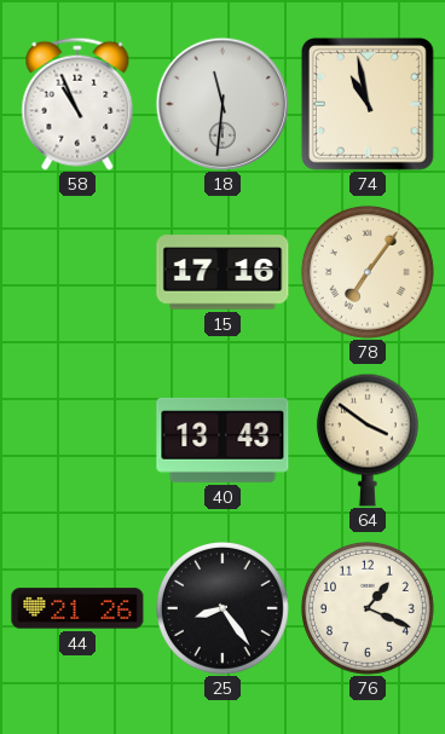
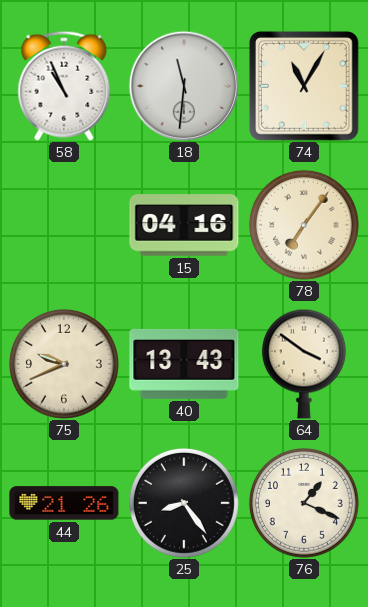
74: 10:58 -> 11:05
15: 17:16 -> 04:16
75: none -> 9:41
